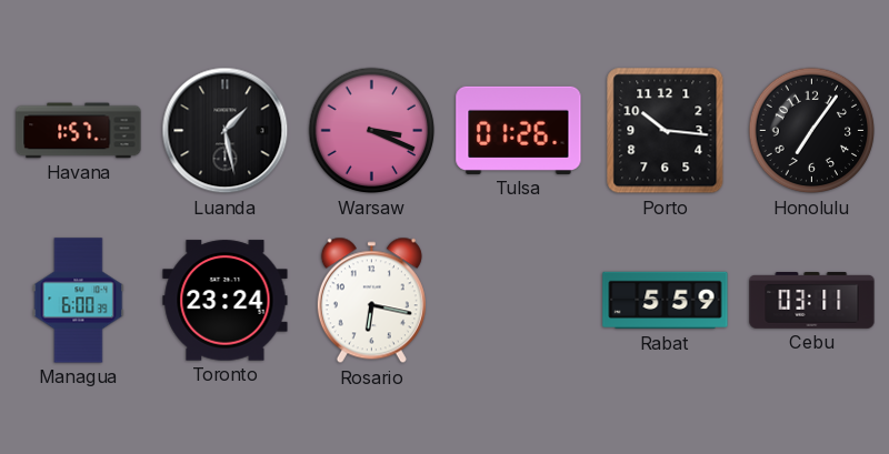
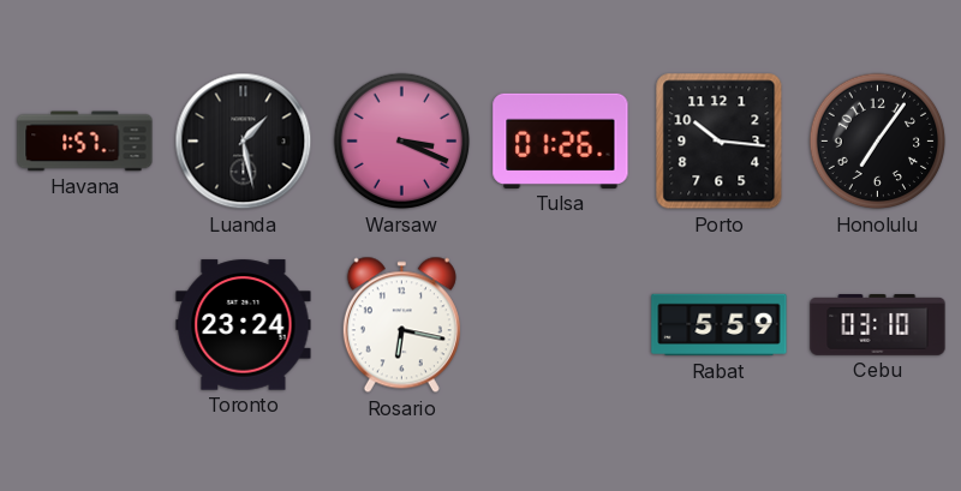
Managua: 6:00 -> none
Cebu: 03:11 -> 03:10
